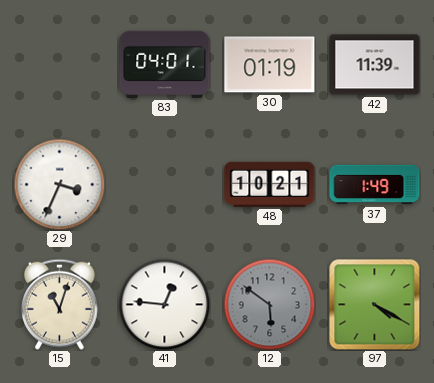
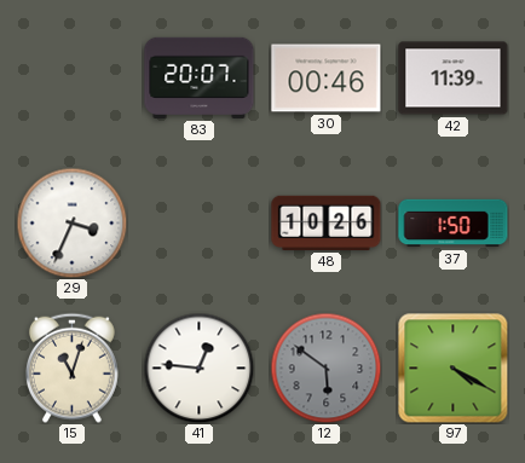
83: 04:01 -> 20:07
30: 01:19 -> 00:46
48: 10:21 -> 10:26
37: 1:49 -> 1:50
